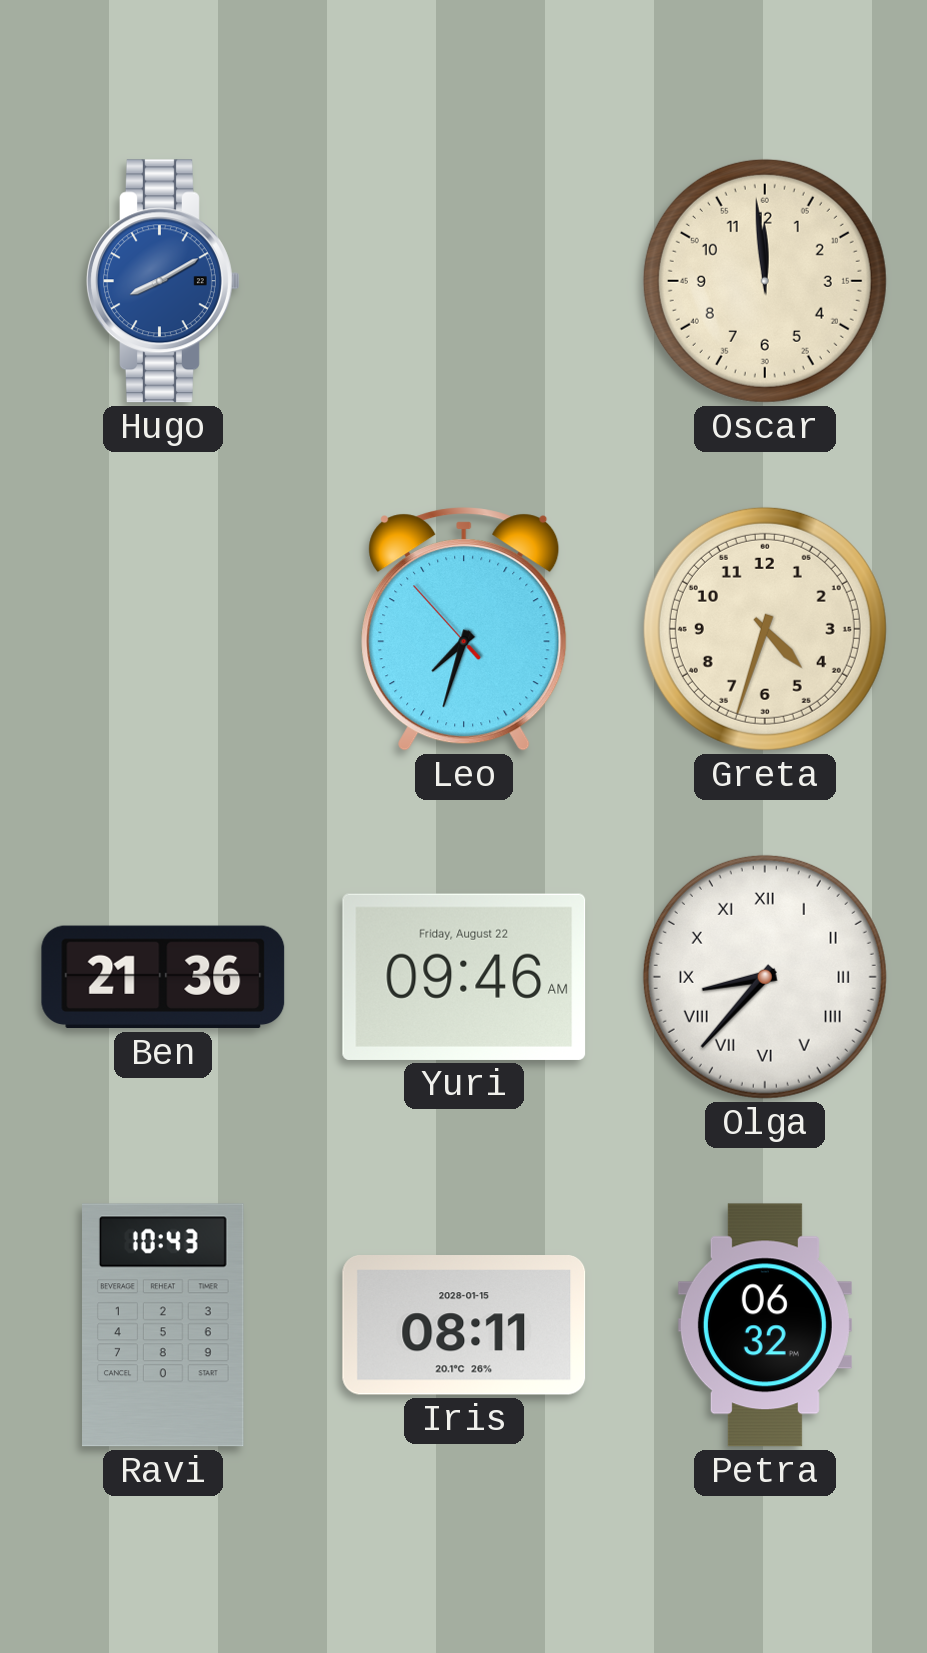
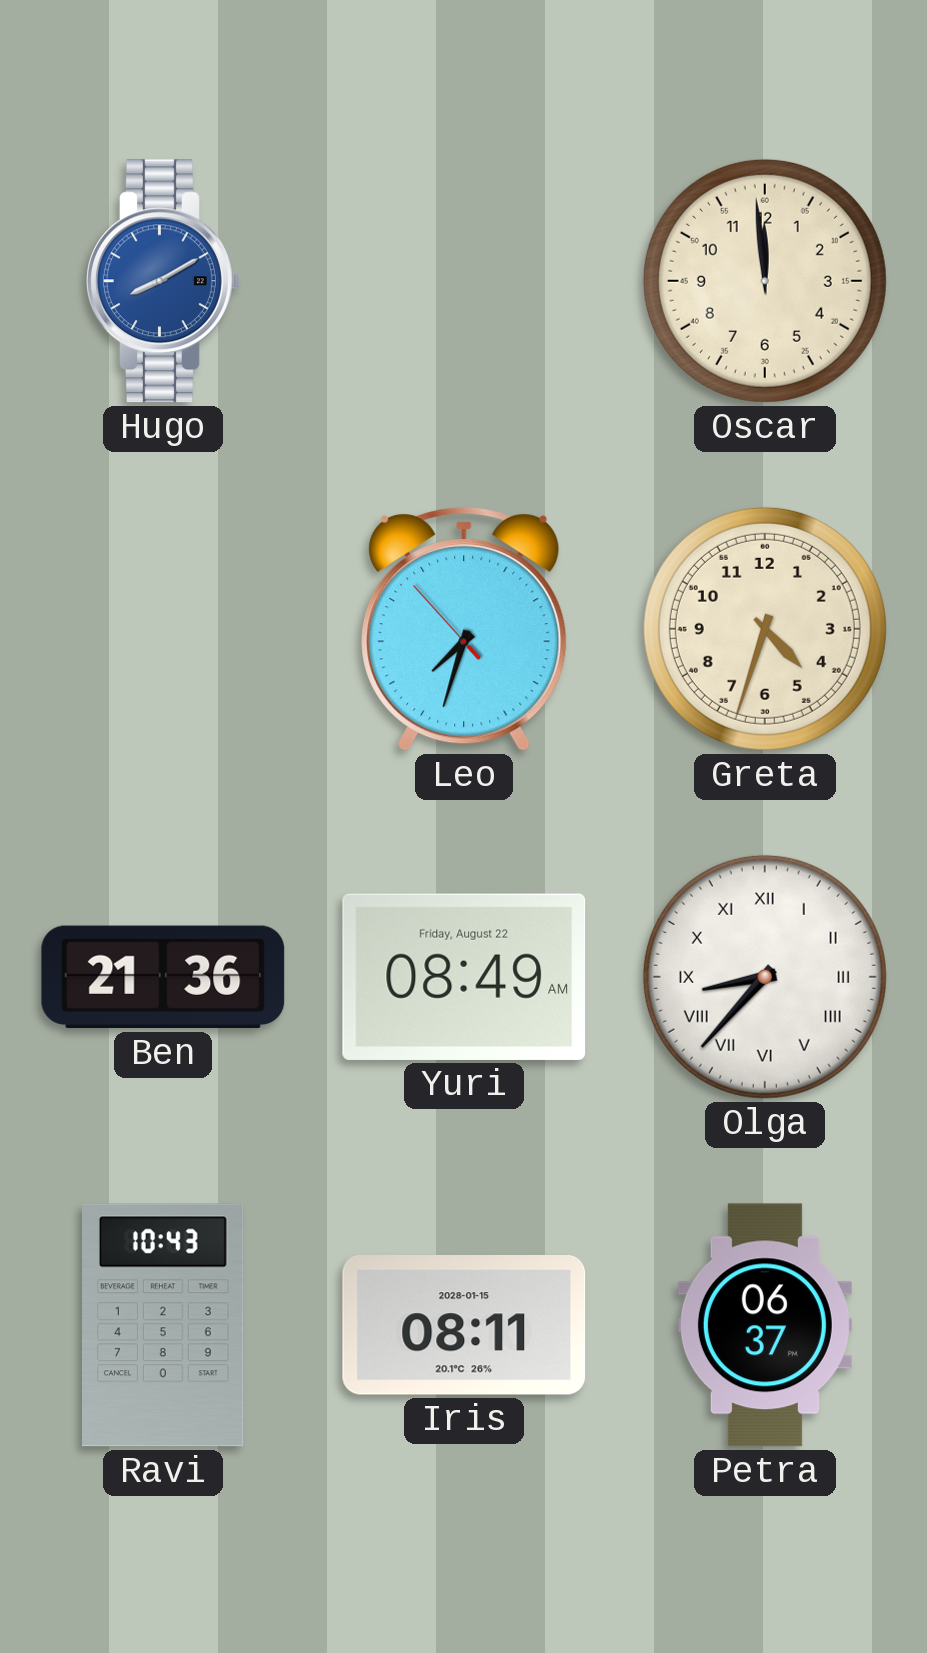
Yuri: 09:46 -> 08:49
Petra: 06:32 -> 06:37
